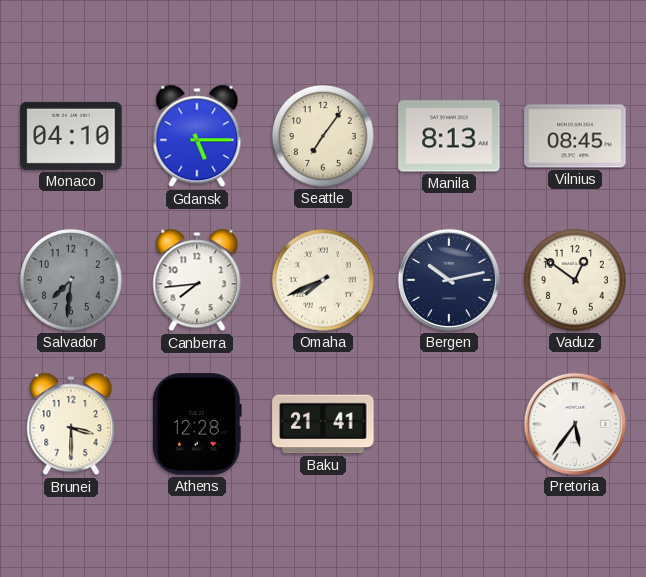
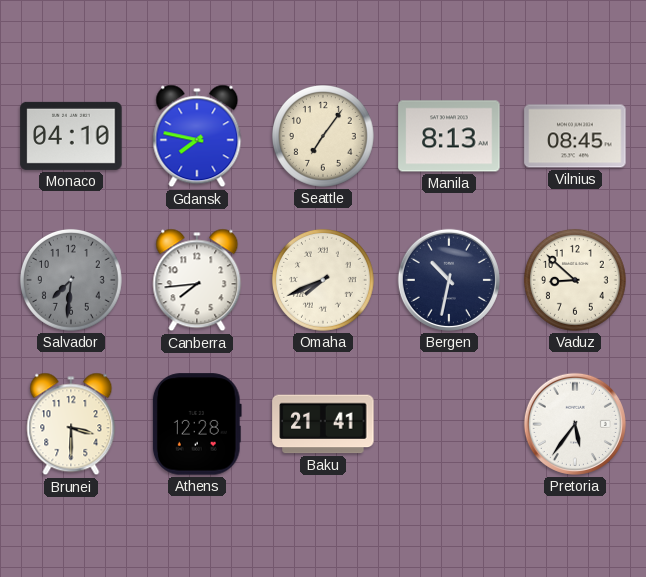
Gdansk: 5:15 -> 7:47
Bergen: 10:13 -> 10:32
Vaduz: 12:51 -> 8:52
